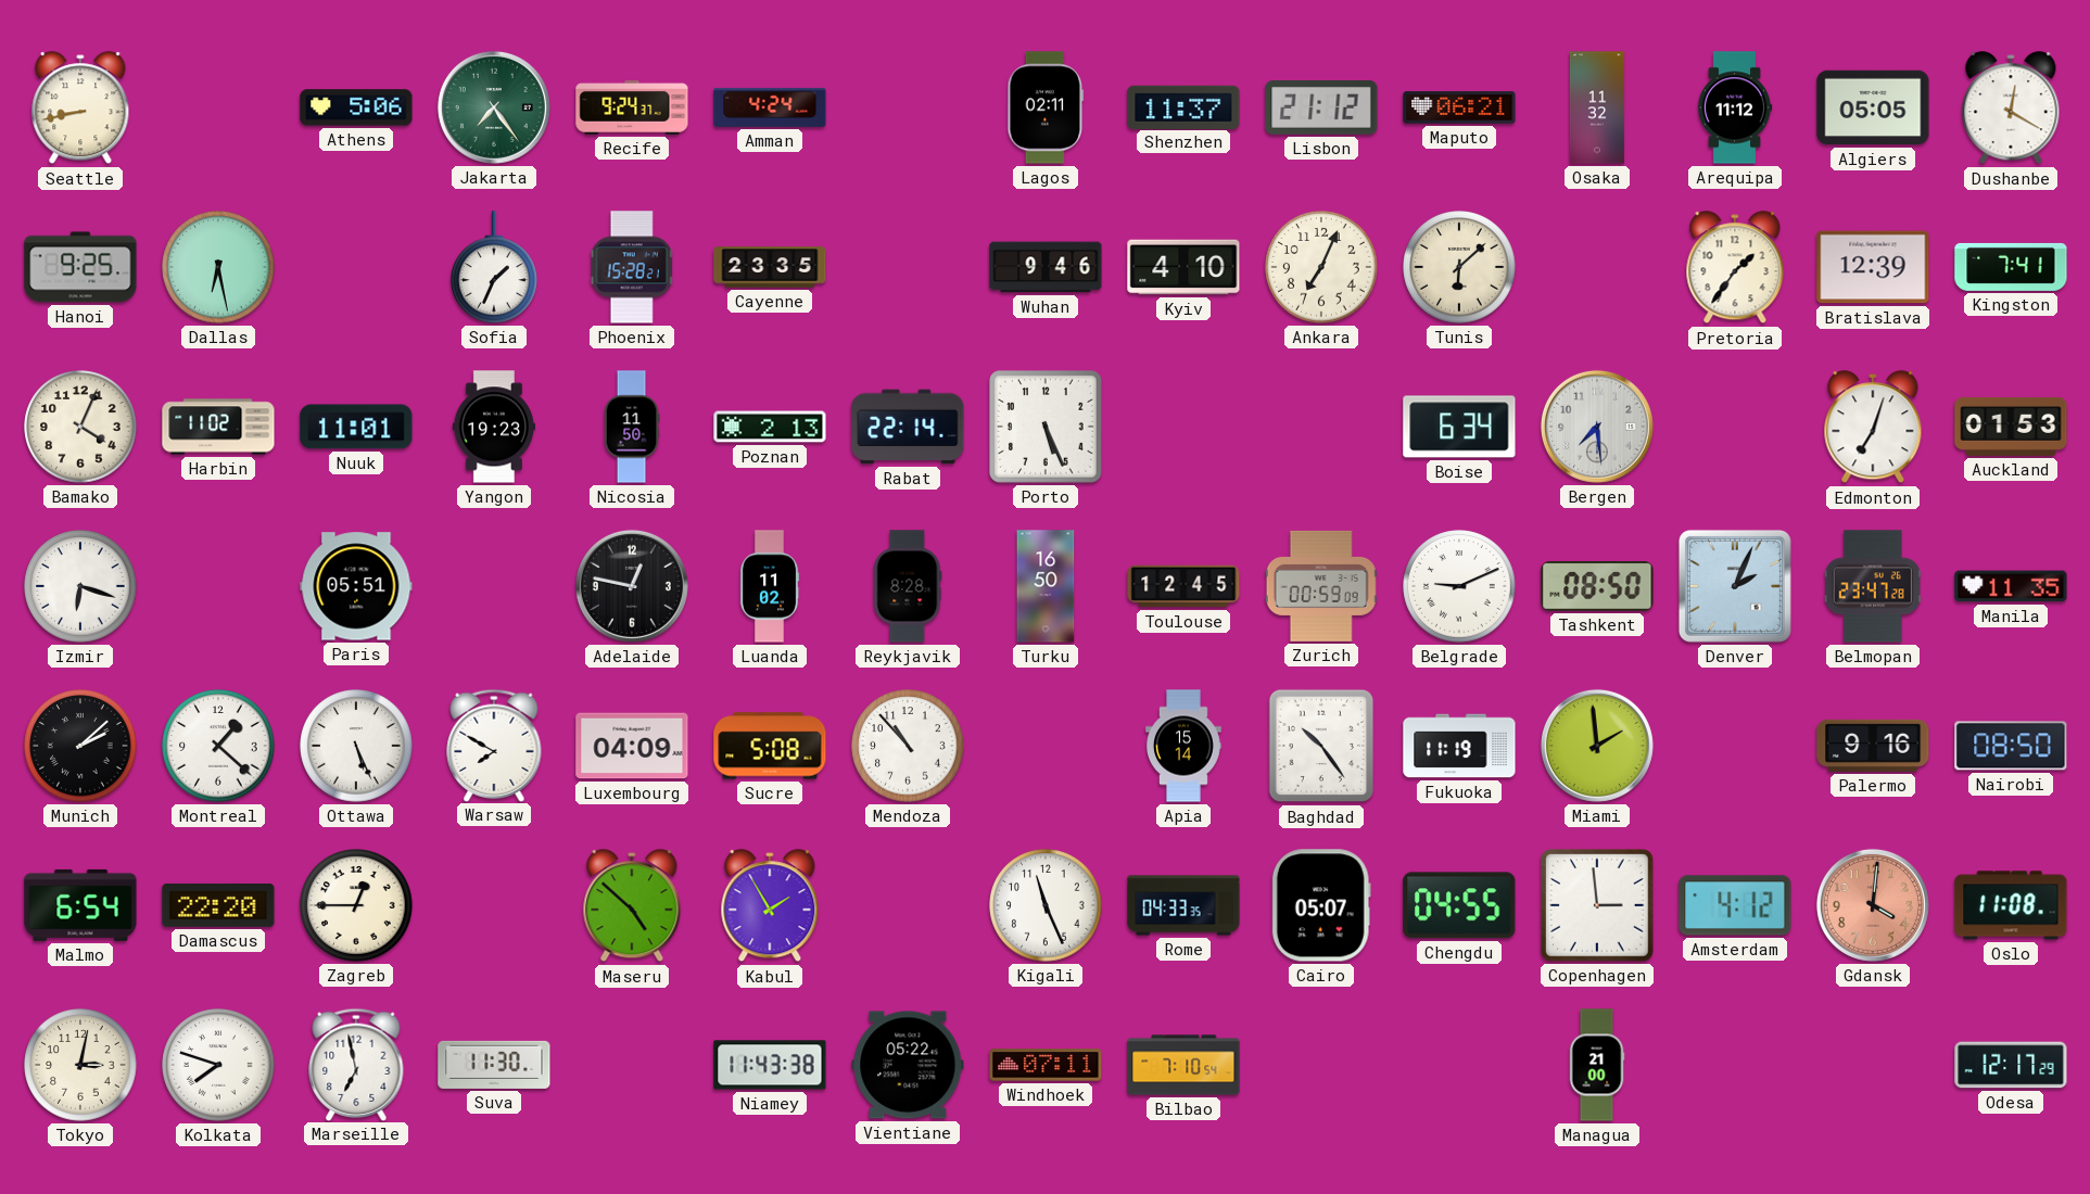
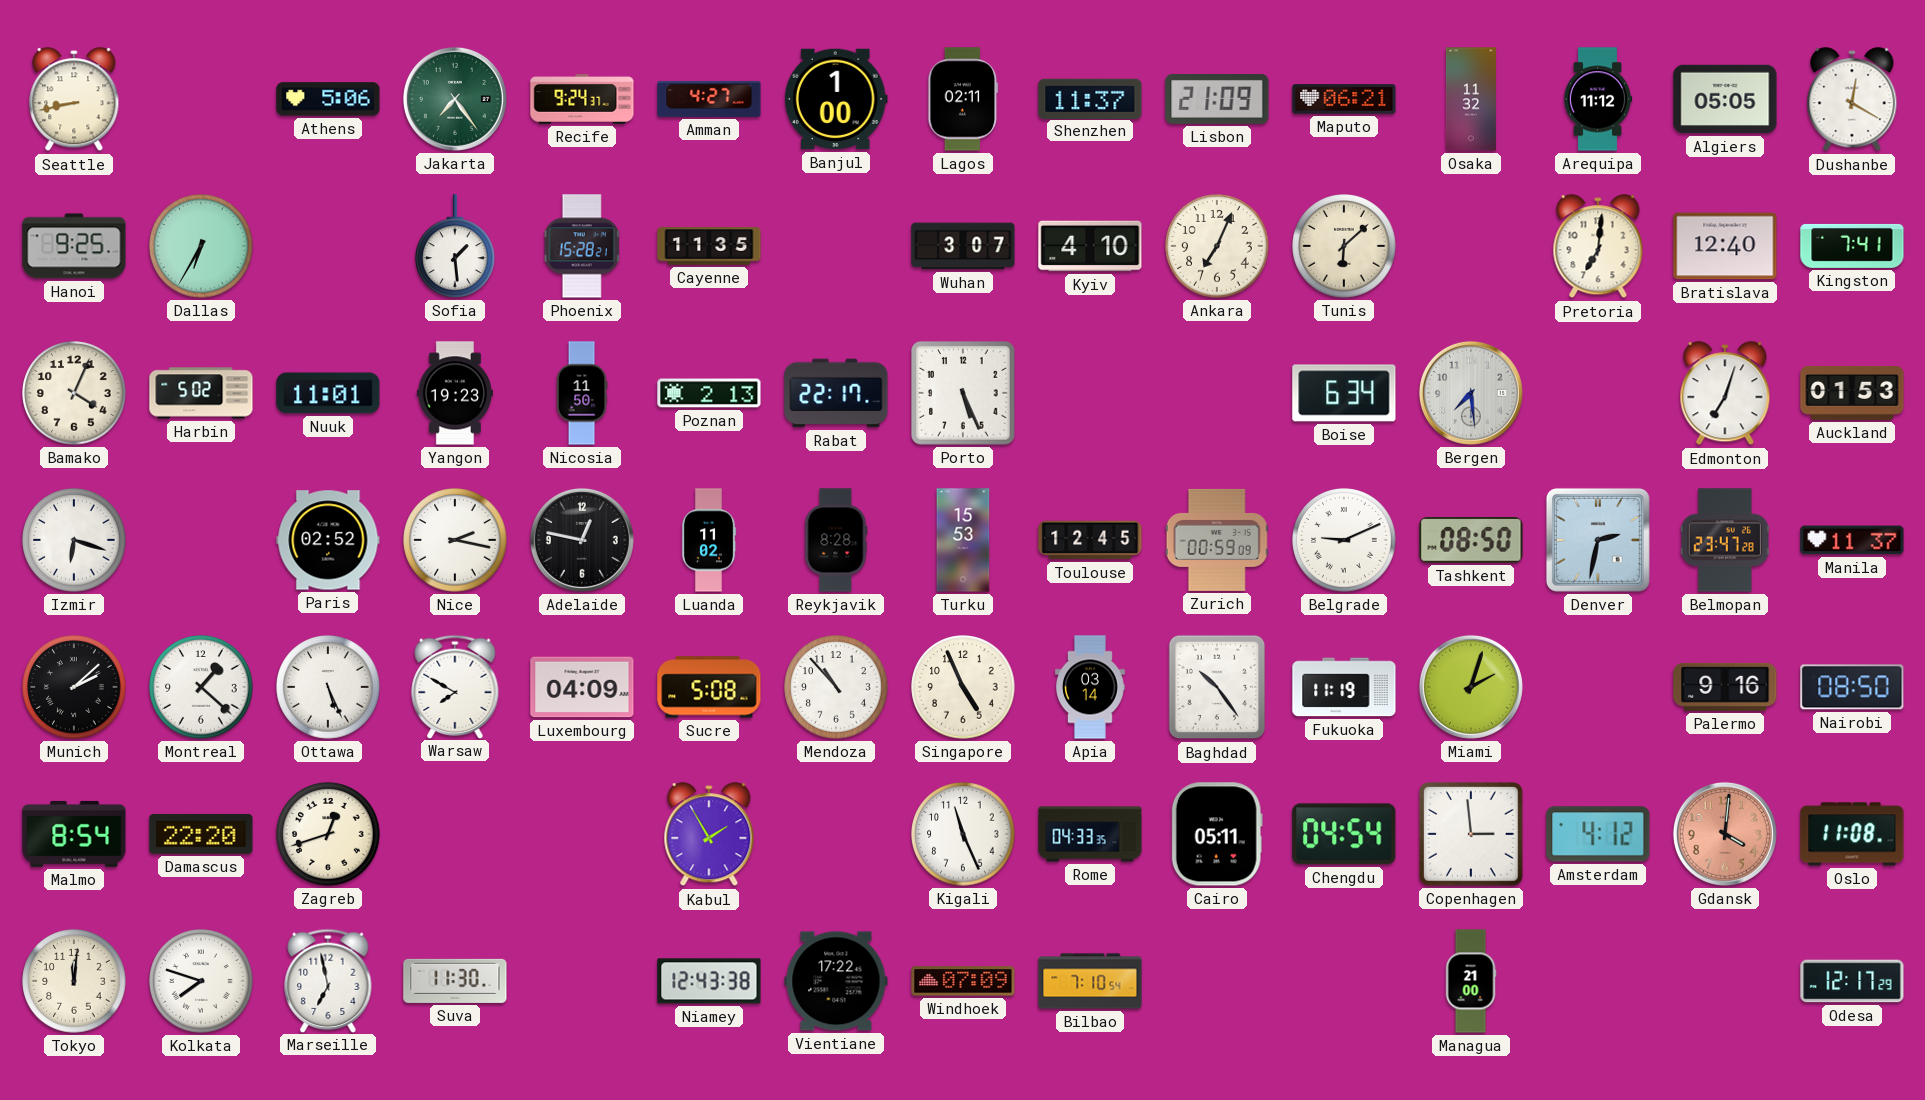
Amman: 4:24 -> 4:27
Banjul: none -> 1:00
Lisbon: 21:12 -> 21:09
Dallas: 6:28 -> 6:35
Sofia: 1:34 -> 1:29
Cayenne: 23:35 -> 11:35
Wuhan: 9:46 -> 3:07
Pretoria: 1:36 -> 7:01
Bratislava: 12:39 -> 12:40
Harbin: 11:02 -> 5:02
Rabat: 22:14 -> 22:17
Paris: 05:51 -> 02:52
Nice: none -> 2:17
Turku: 16:50 -> 15:53
Denver: 2:04 -> 2:32
Manila: 11:35 -> 11:37
Singapore: none -> 4:56
Apia: 15:14 -> 03:14
Miami: 1:59 -> 2:03
Malmo: 6:54 -> 8:54
Zagreb: 12:45 -> 12:42
Maseru: 4:52 -> none
Cairo: 05:07 -> 05:11
Chengdu: 04:55 -> 04:54
Tokyo: 3:02 -> 12:01
Niamey: 11:43 -> 12:43
Vientiane: 05:22 -> 17:22
Windhoek: 07:11 -> 07:09
